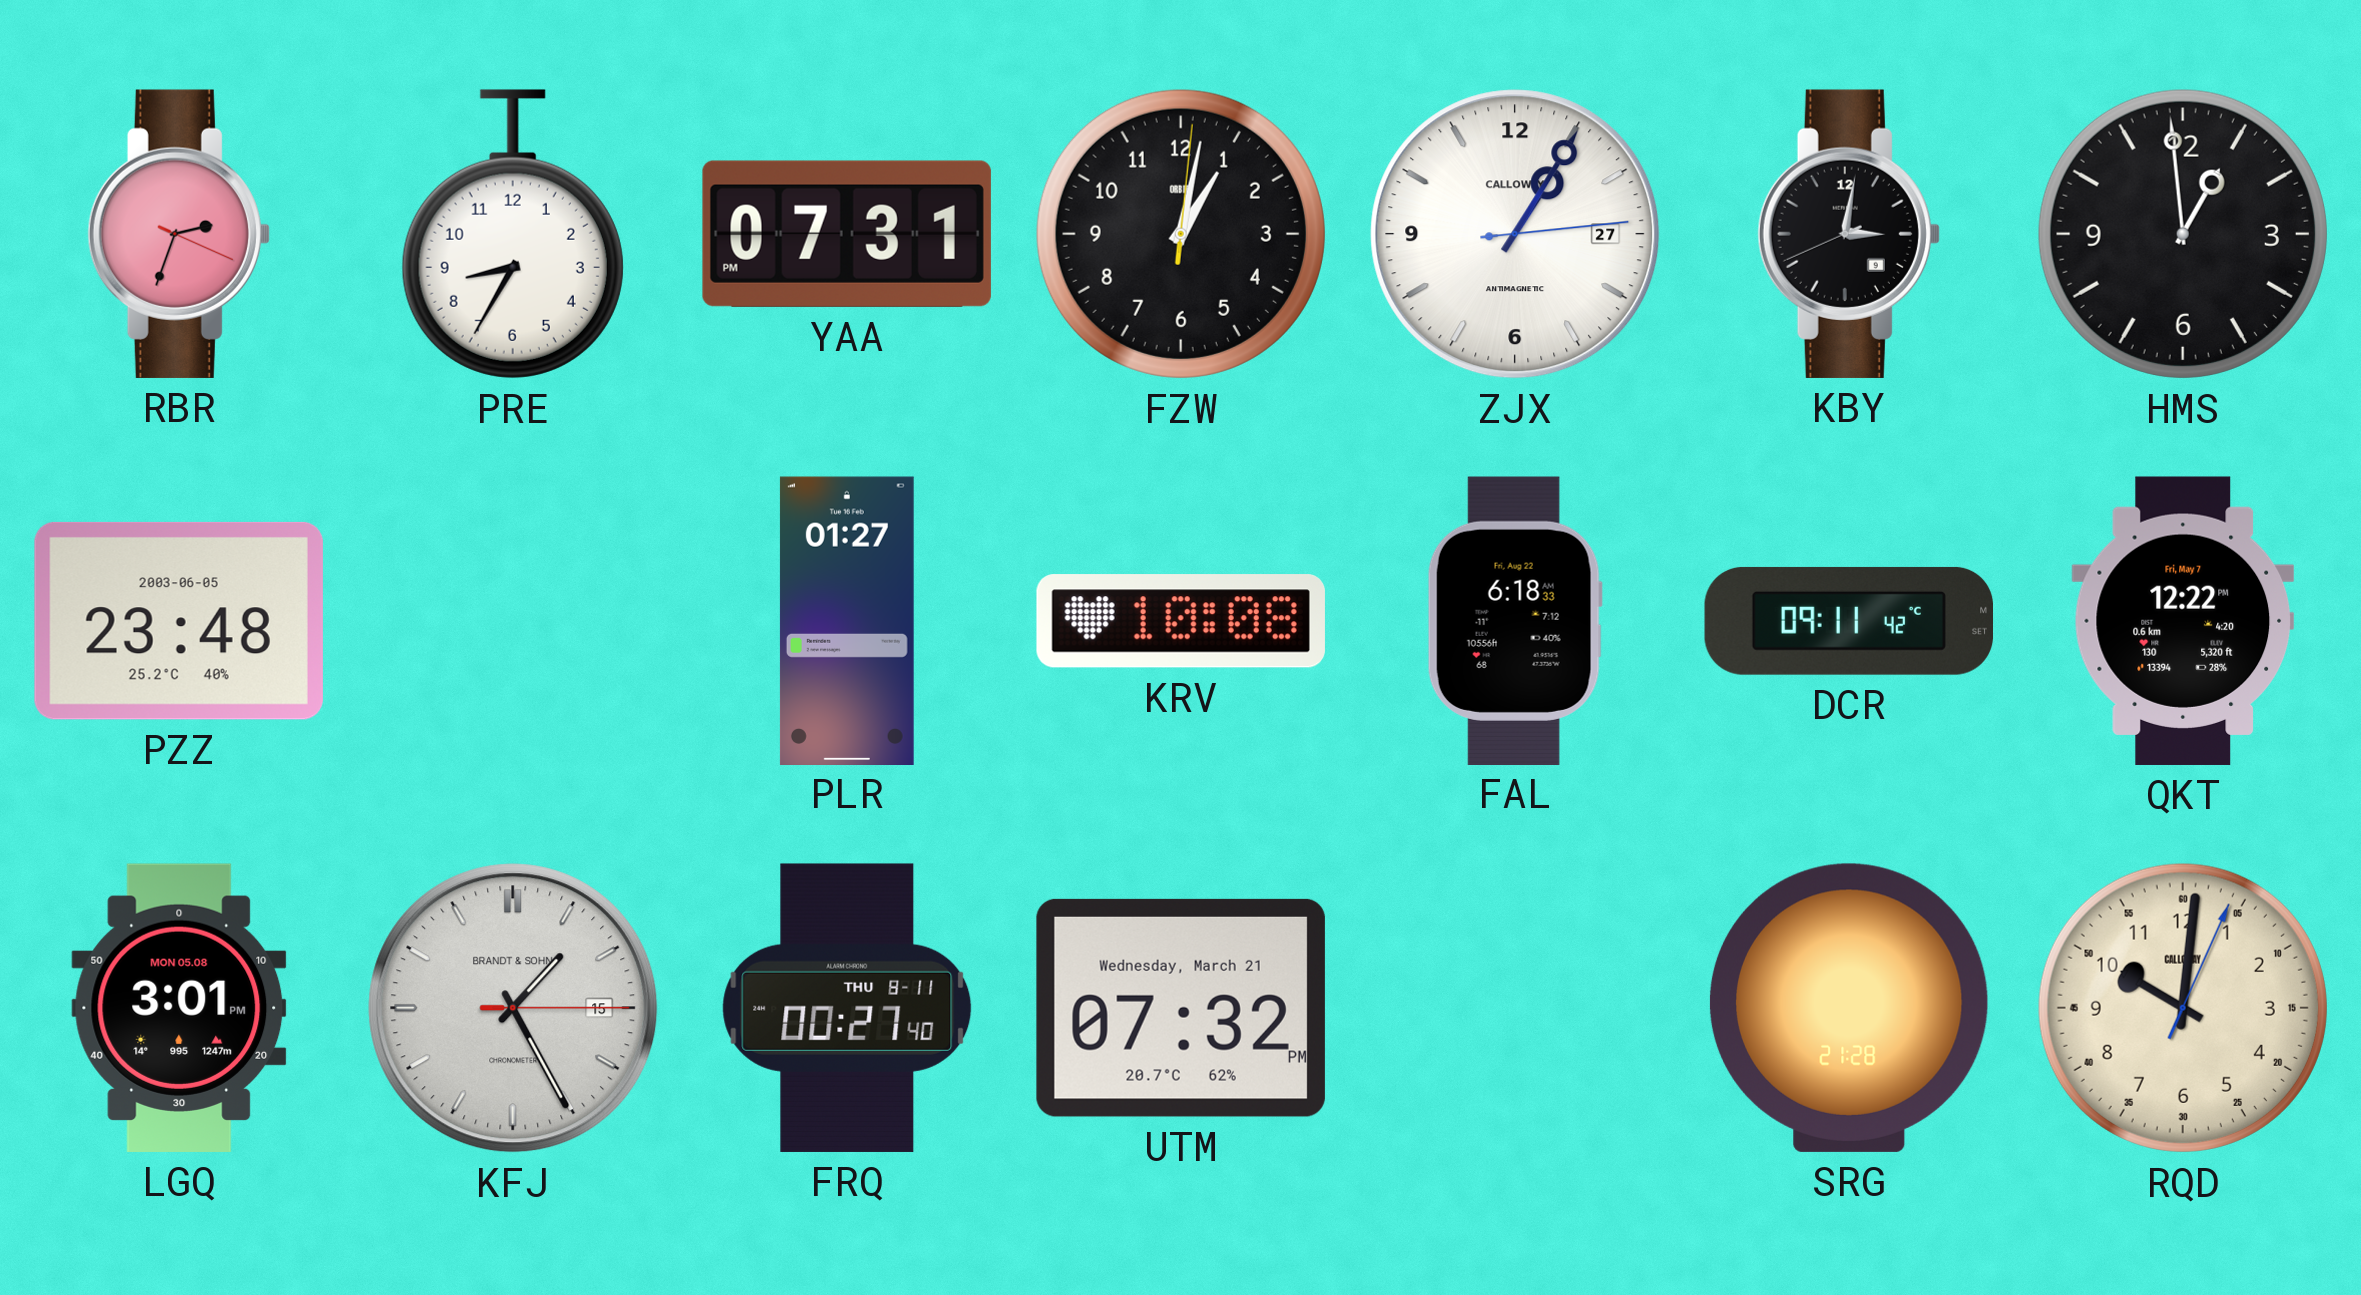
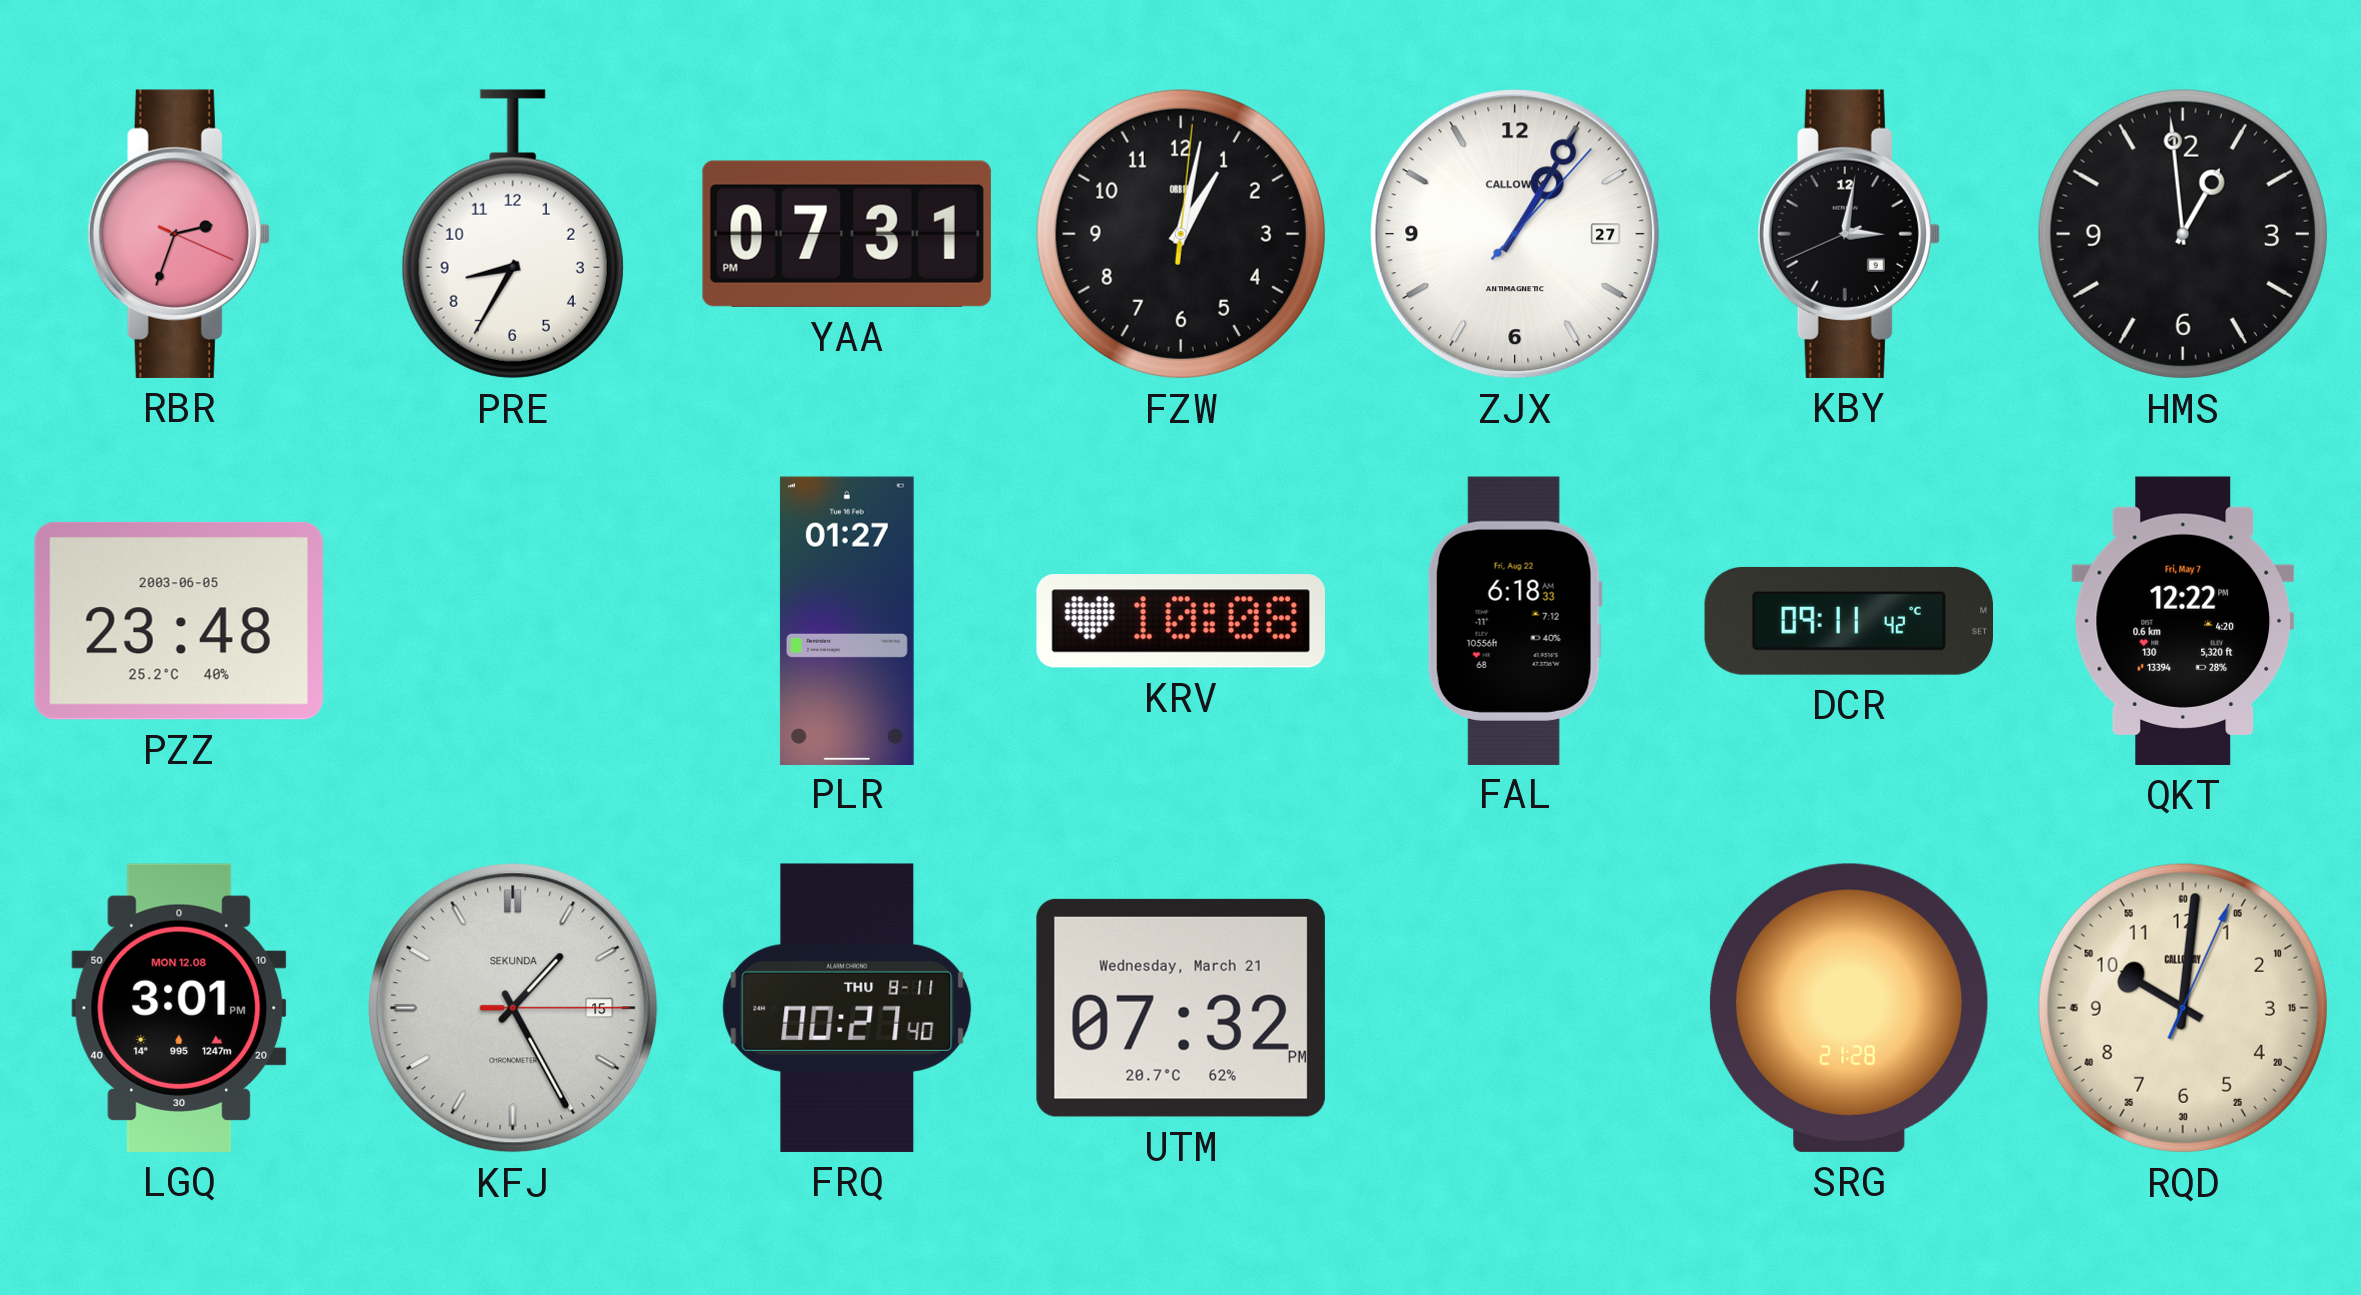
ZJX: 1:05:14 -> 1:05:07
LGQ date: MON 05.08 -> MON 12.08
KFJ brand: BRANDT & SOHN -> SEKUNDA
